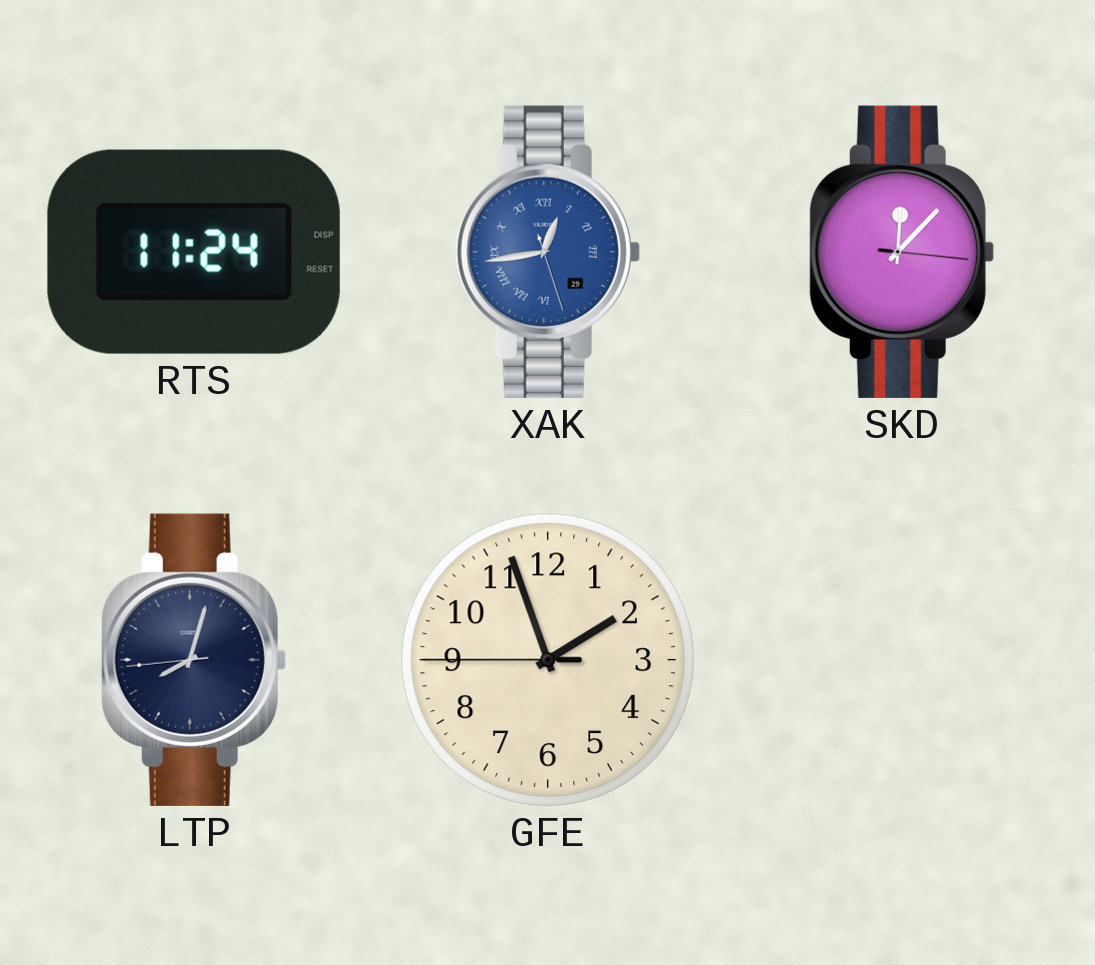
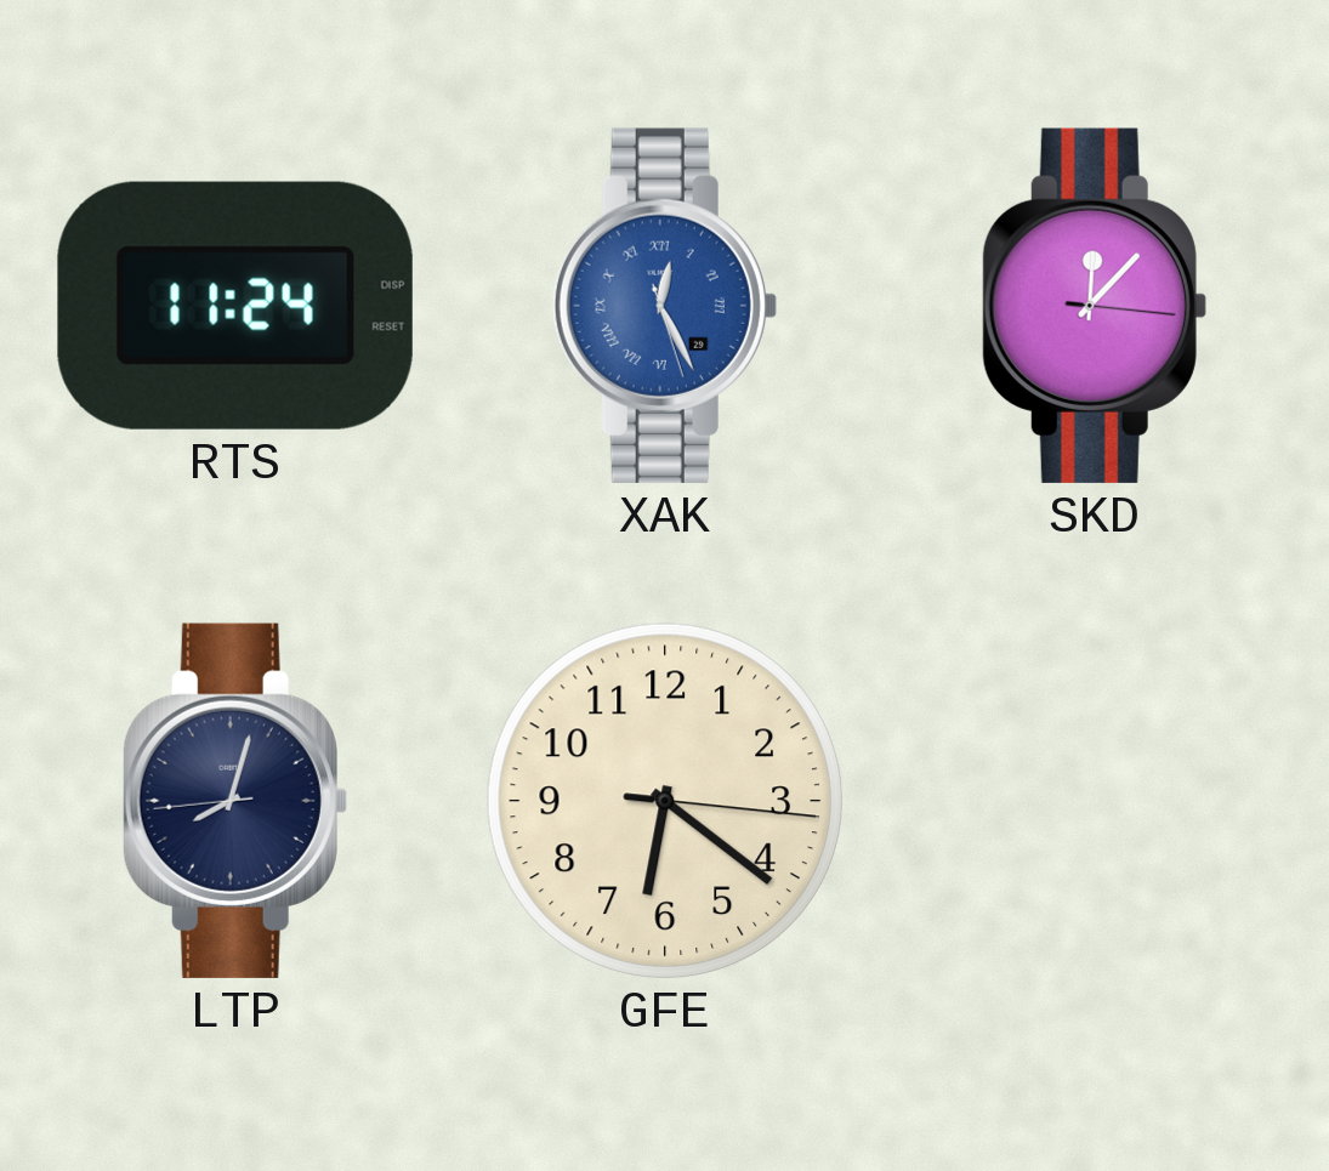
XAK: 12:43 -> 12:25
GFE: 1:56 -> 6:21
